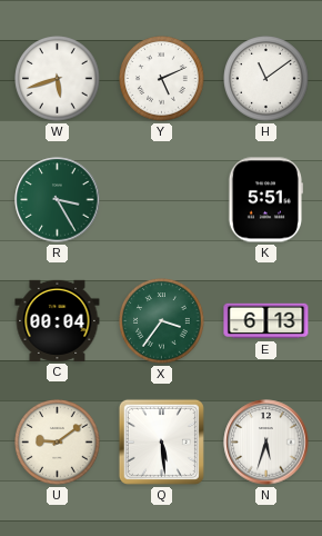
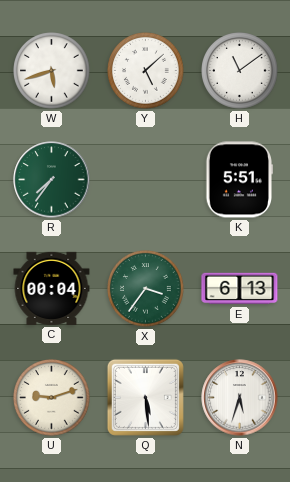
Y: 5:11 -> 5:08
R: 3:25 -> 7:36
U: 9:09 -> 9:12
